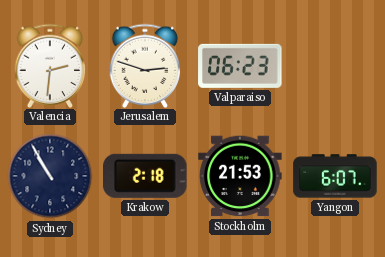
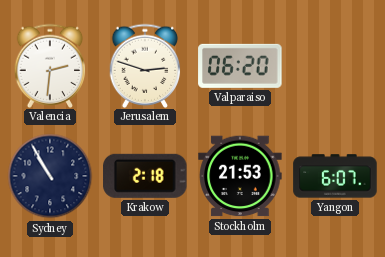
Valparaiso: 06:23 -> 06:20
